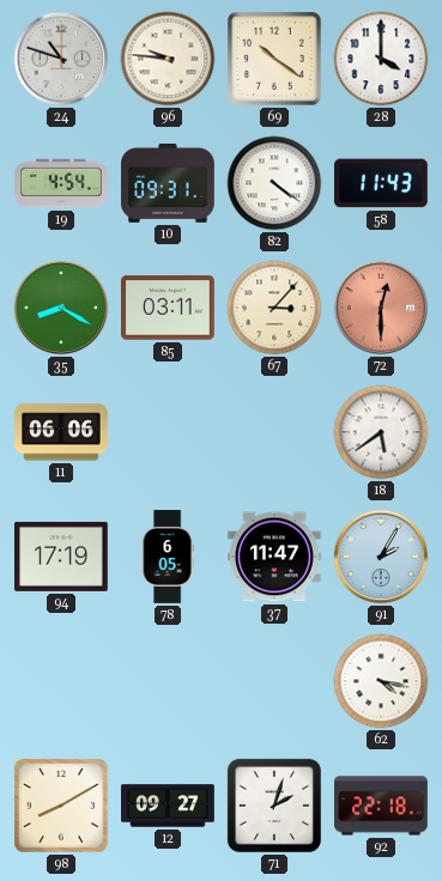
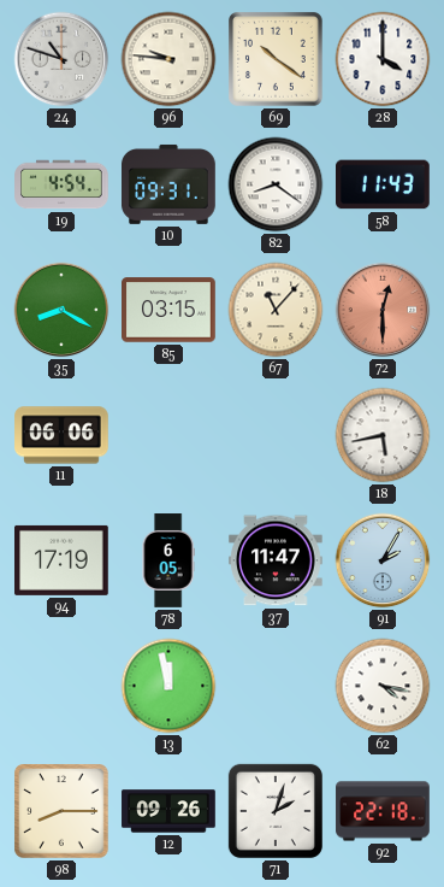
82: 4:21 -> 8:21
85: 03:11 -> 03:15
67: 3:07 -> 11:07
18: 5:39 -> 5:43
13: none -> 11:58
98: 8:10 -> 8:15
12: 09:27 -> 09:26
